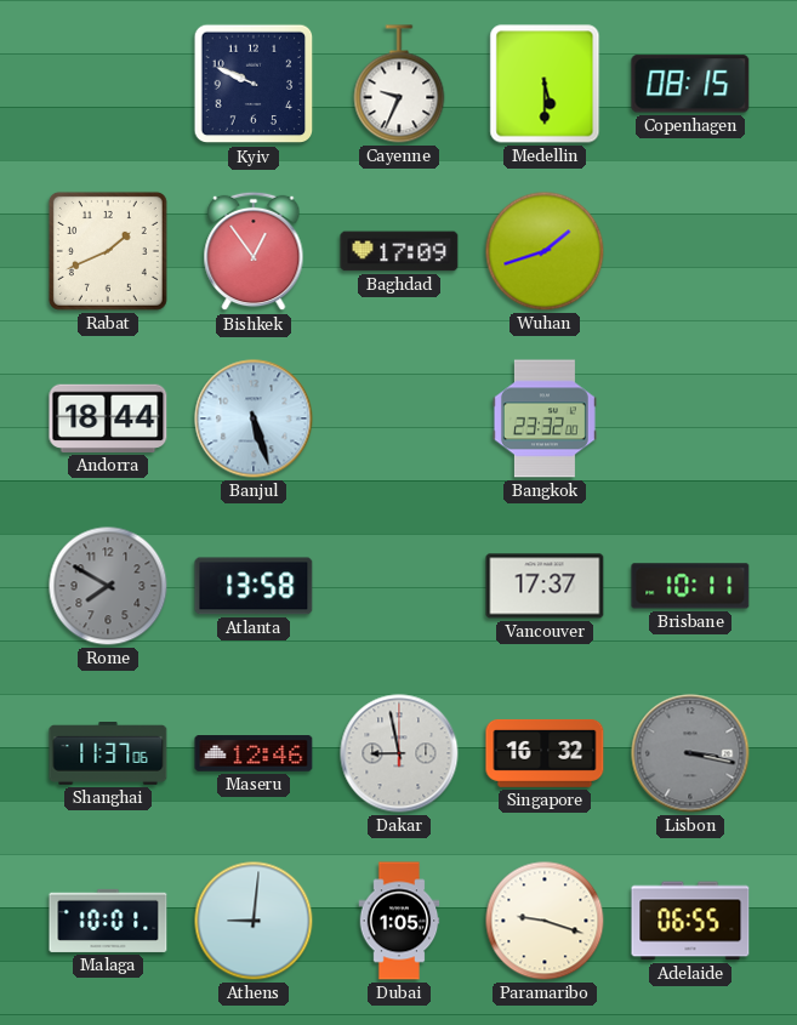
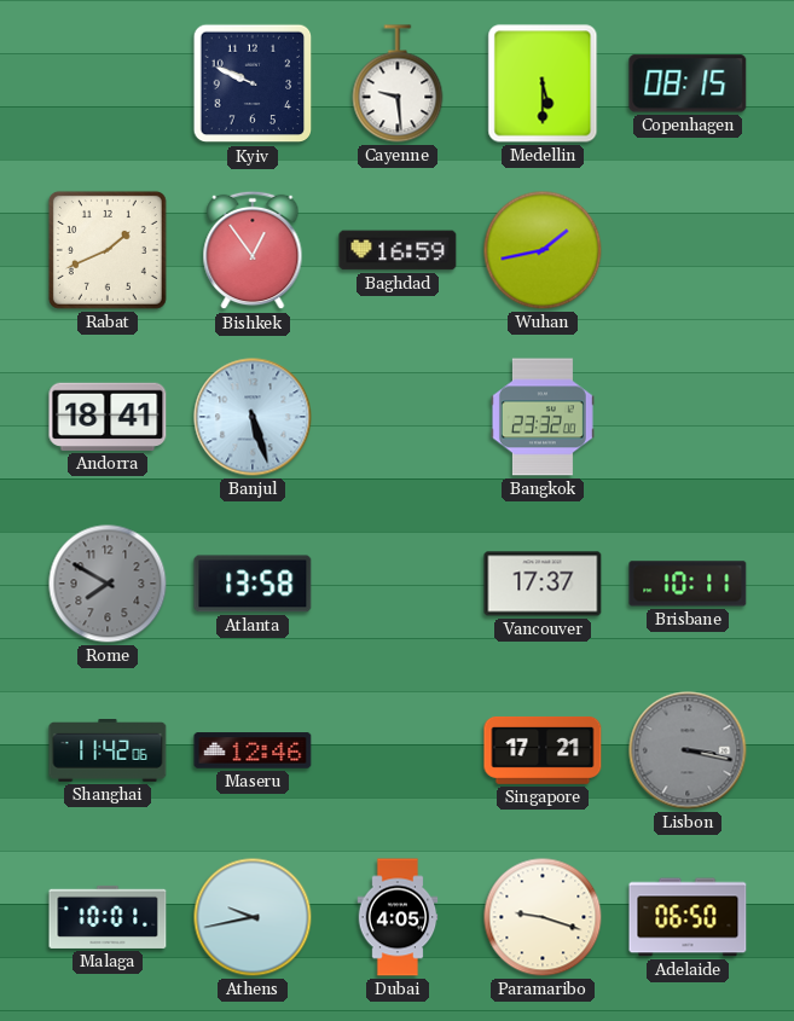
Cayenne: 9:34 -> 9:29
Baghdad: 17:09 -> 16:59
Wuhan: 1:42 -> 1:43
Andorra: 18:44 -> 18:41
Shanghai: 11:37 -> 11:42
Dakar: 8:58 -> none
Singapore: 16:32 -> 17:21
Athens: 9:01 -> 9:43
Dubai: 1:05 -> 4:05
Adelaide: 06:55 -> 06:50
